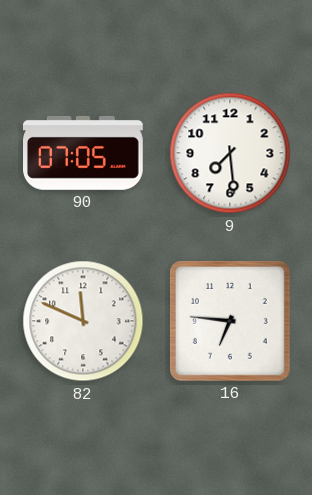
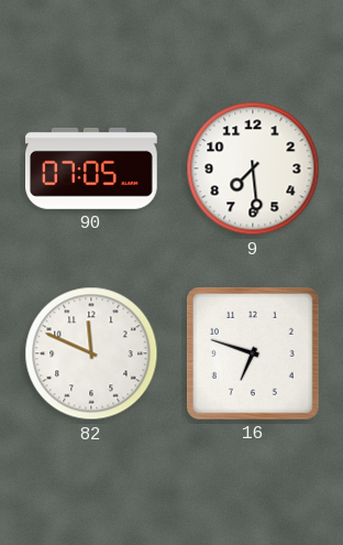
16: 6:46 -> 6:48
